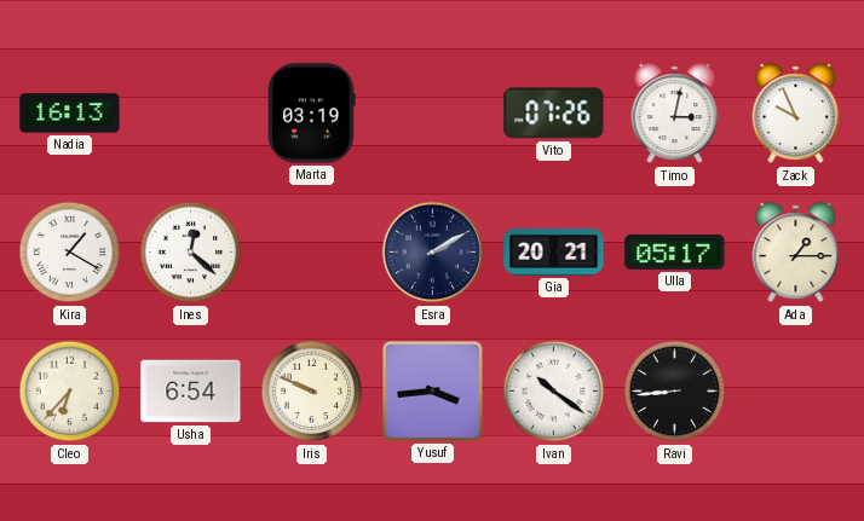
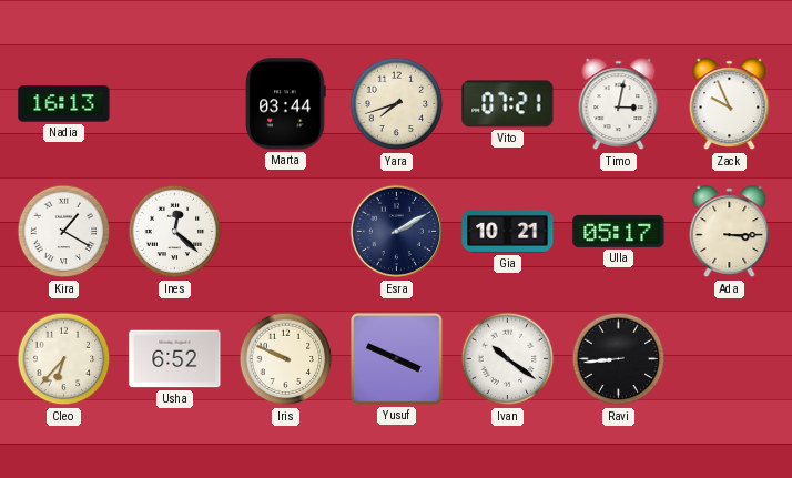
Marta: 03:19 -> 03:44
Yara: none -> 7:42
Vito: 07:26 -> 07:21
Gia: 20:21 -> 10:21
Ada: 1:15 -> 3:15
Usha: 6:54 -> 6:52
Yusuf: 3:44 -> 3:49
